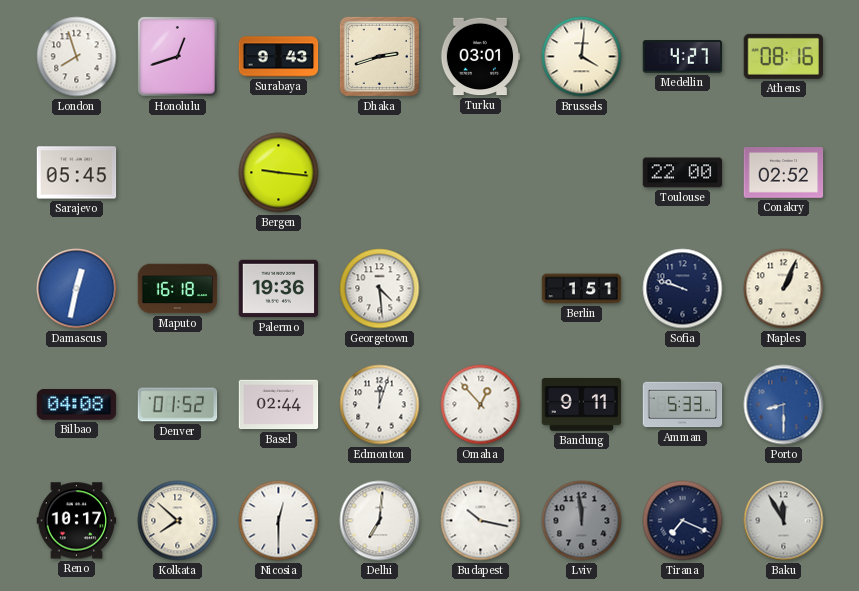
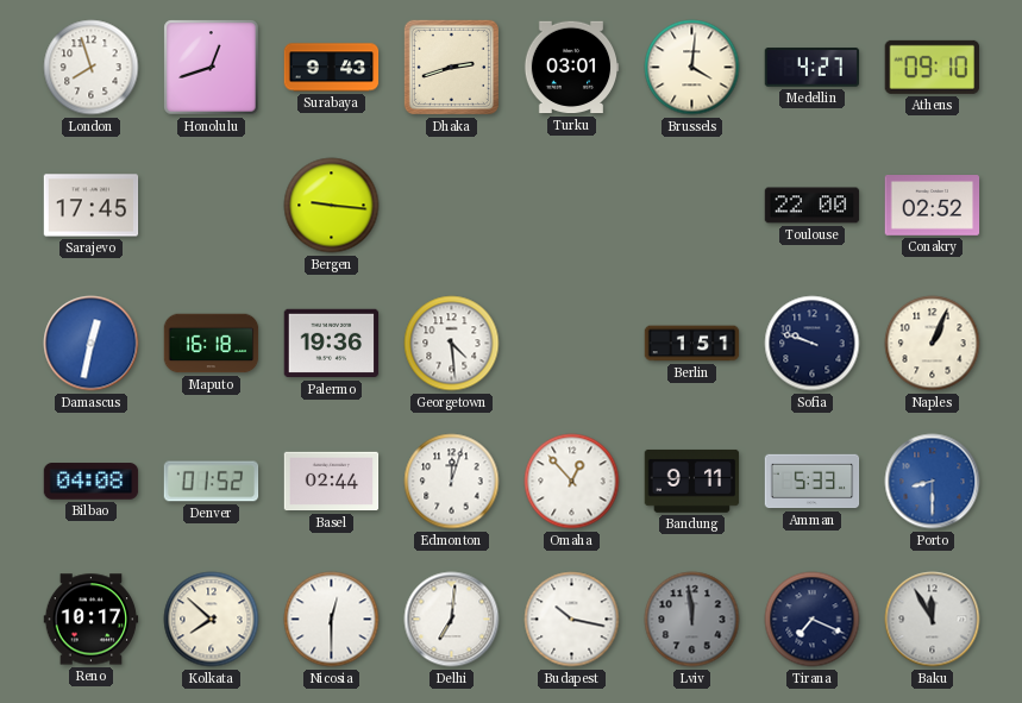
Athens: 08:16 -> 09:10
Sarajevo: 05:45 -> 17:45
